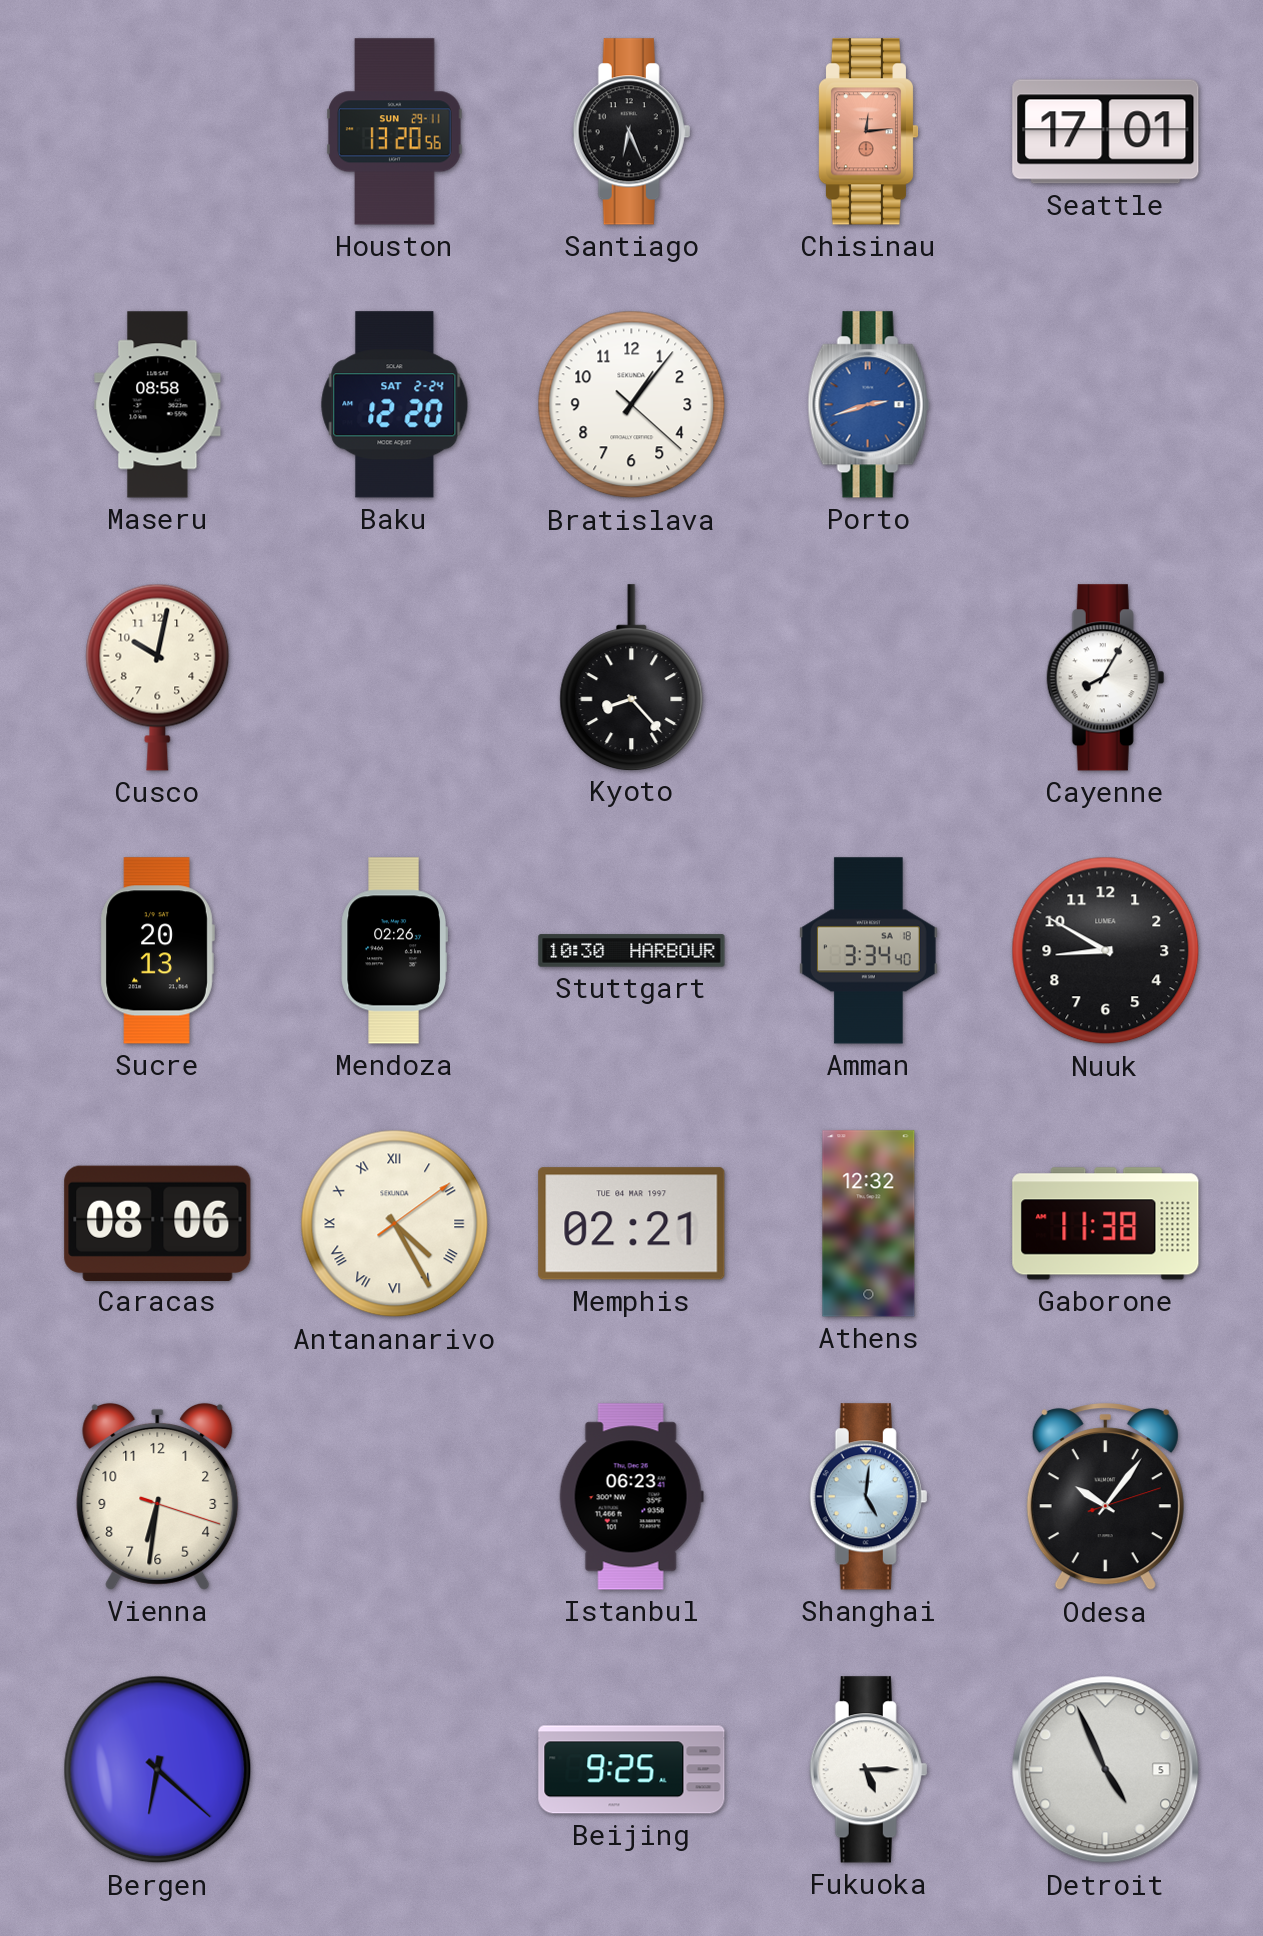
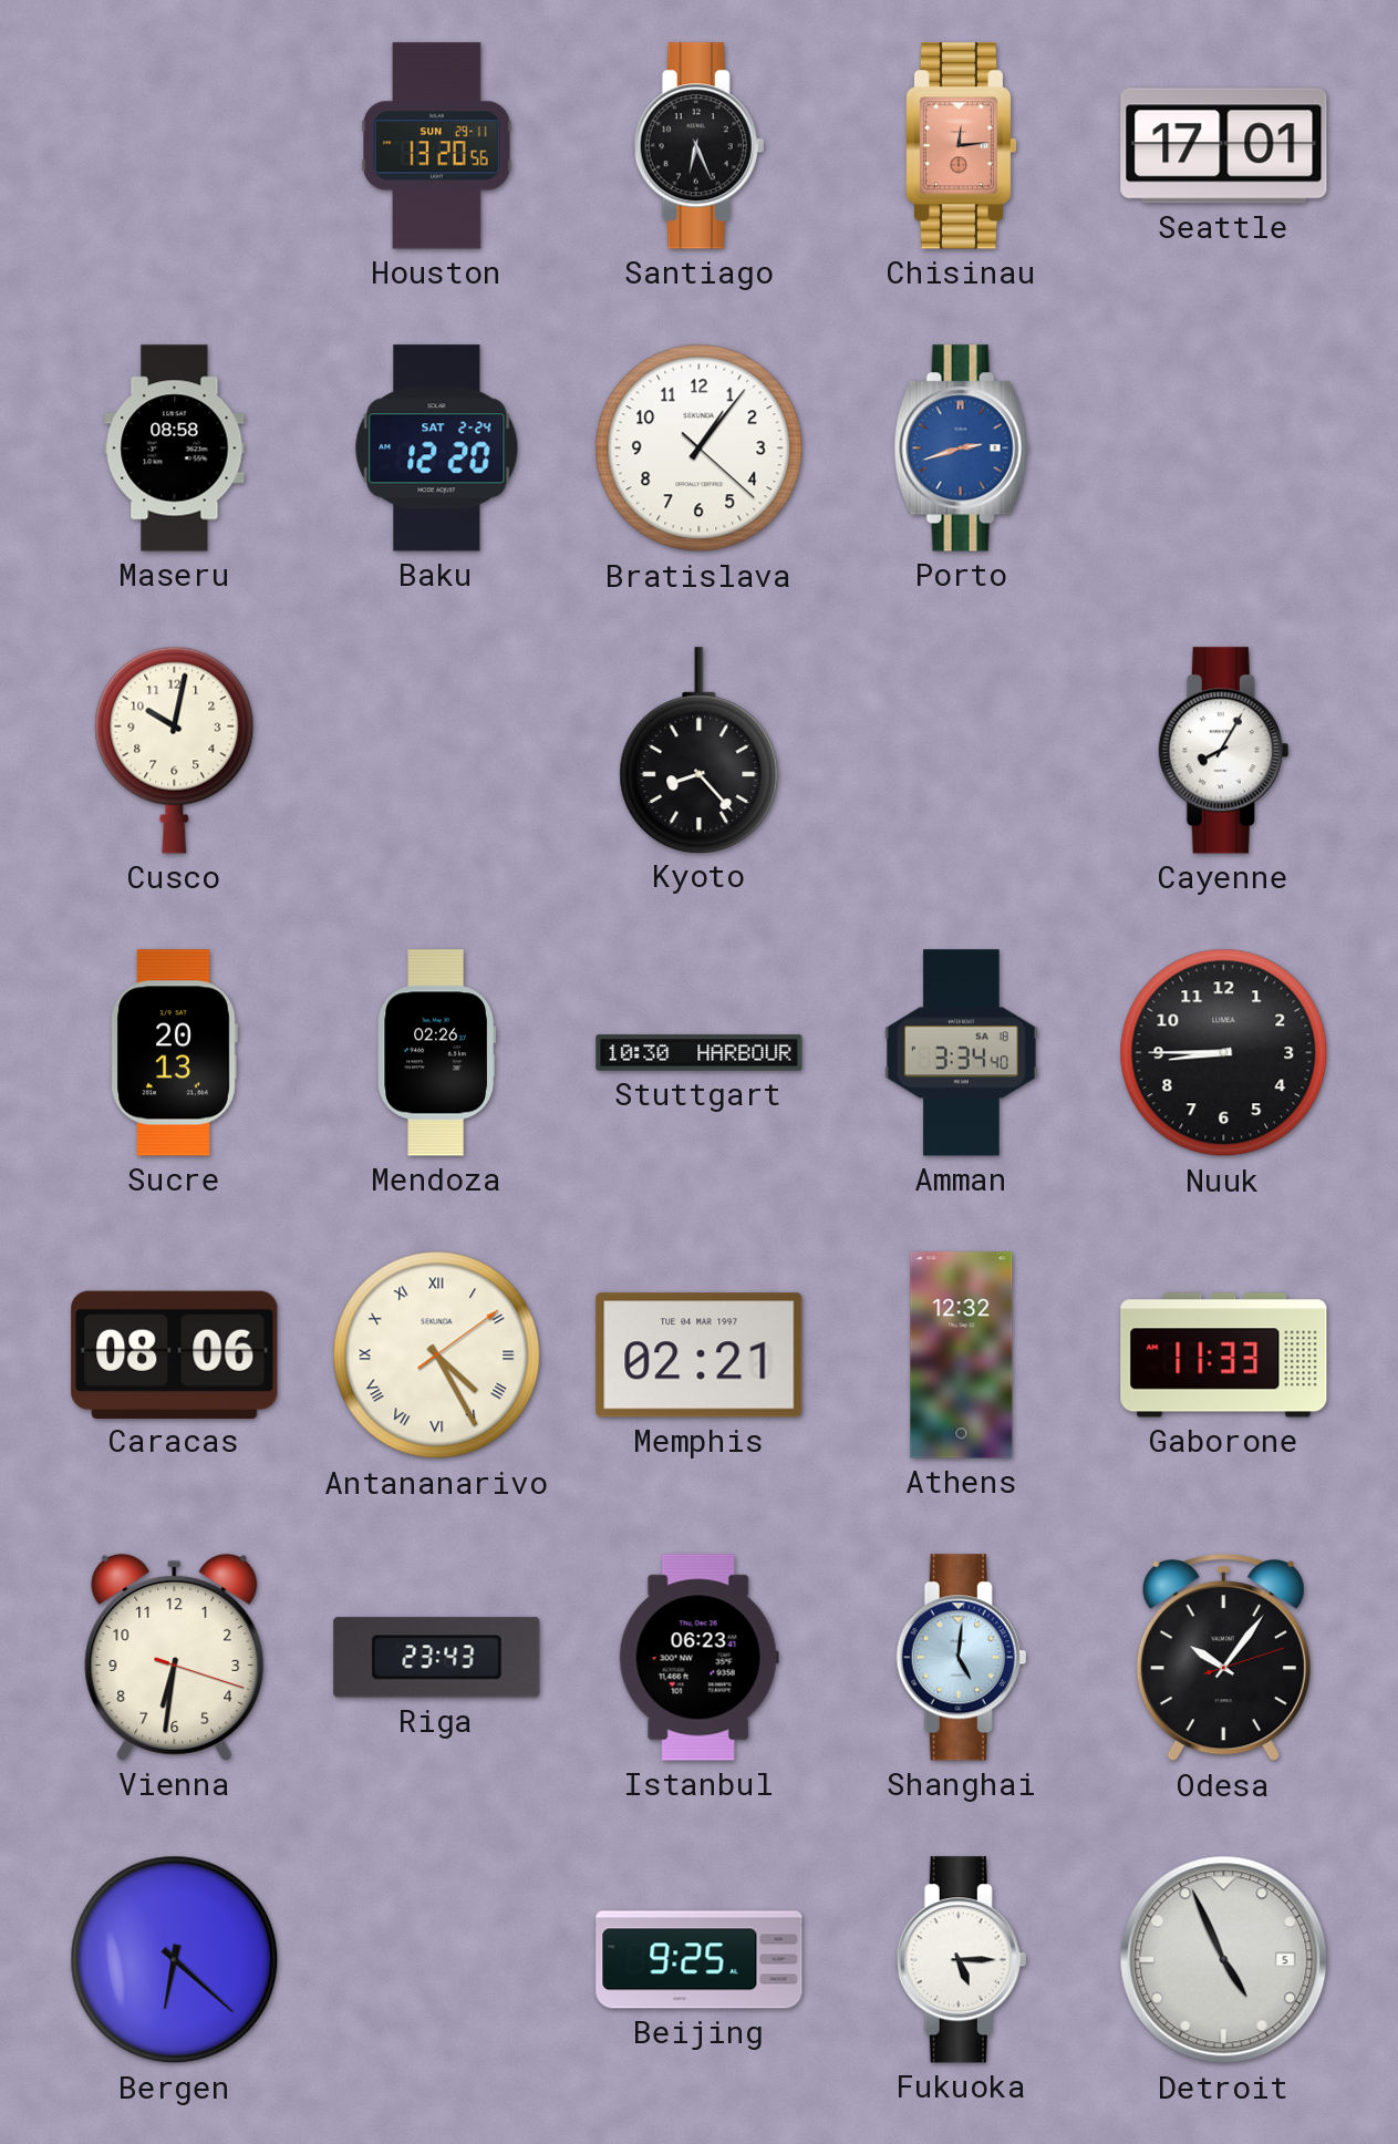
Nuuk: 8:50 -> 8:45
Gaborone: 11:38 -> 11:33
Riga: none -> 23:43
